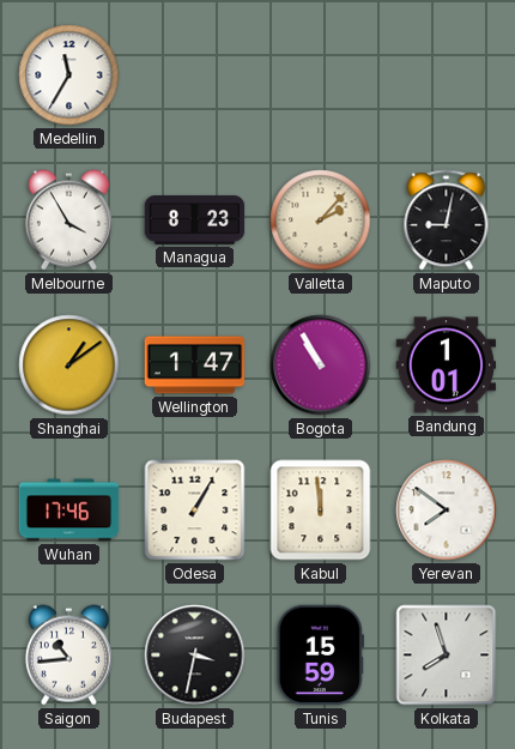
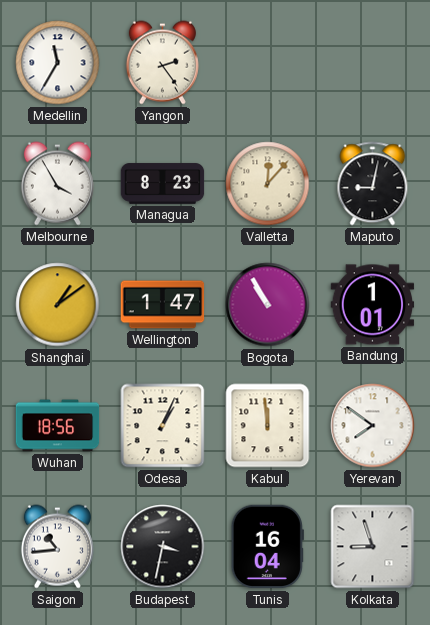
Yangon: none -> 2:24
Valletta: 2:07 -> 12:07
Wuhan: 17:46 -> 18:56
Odesa: 1:05 -> 1:04
Tunis: 15:59 -> 16:04
Kolkata: 7:57 -> 8:57
